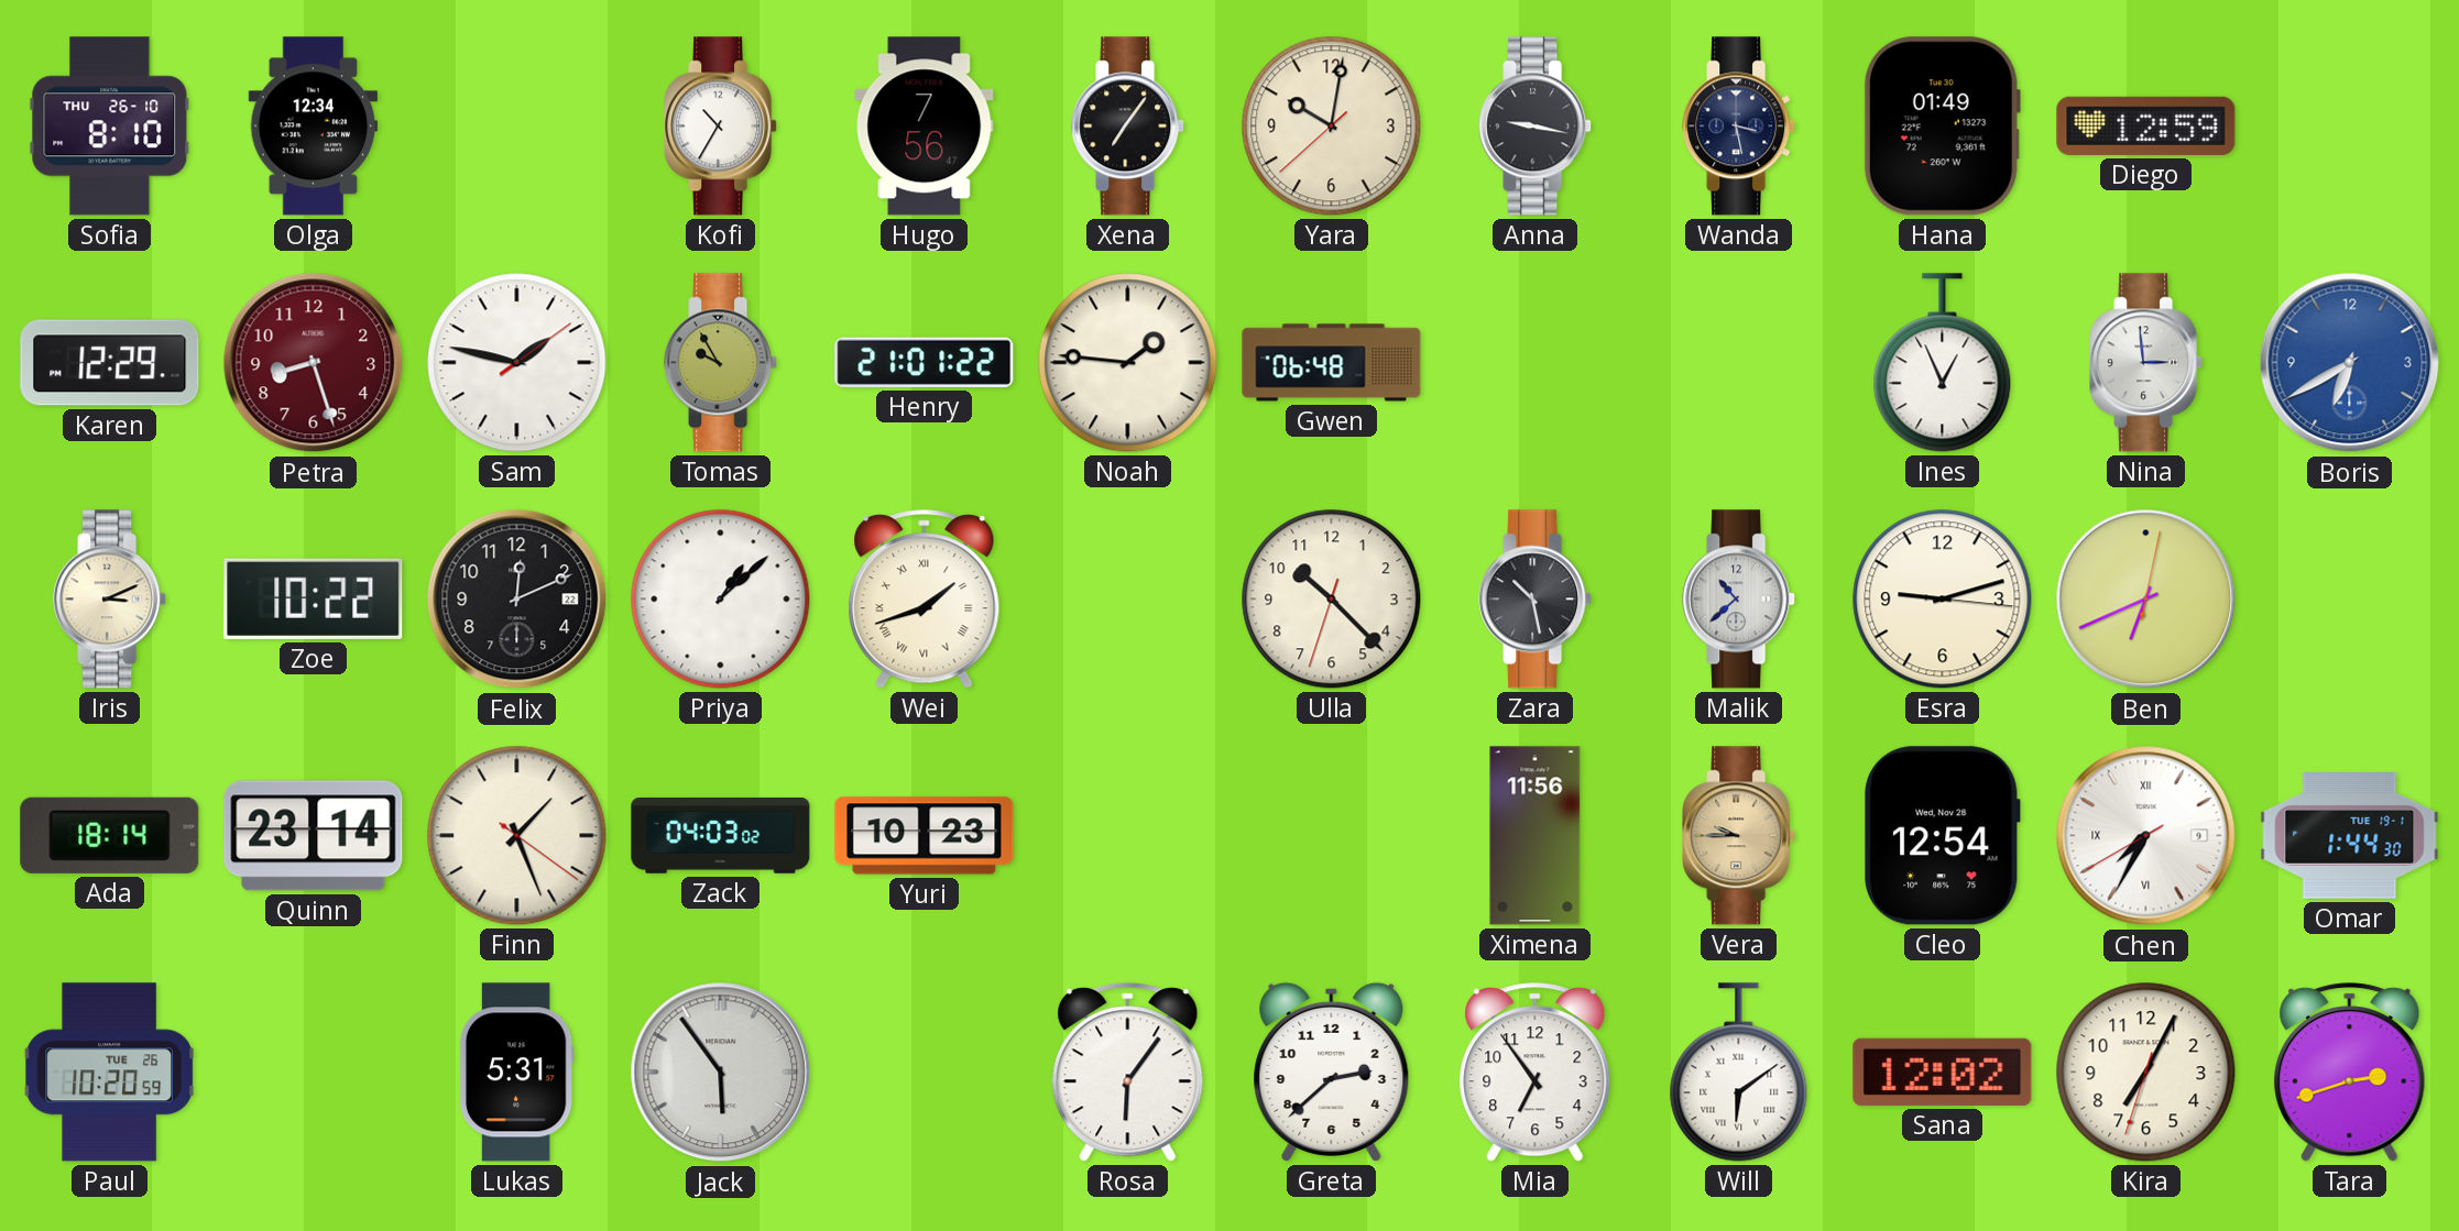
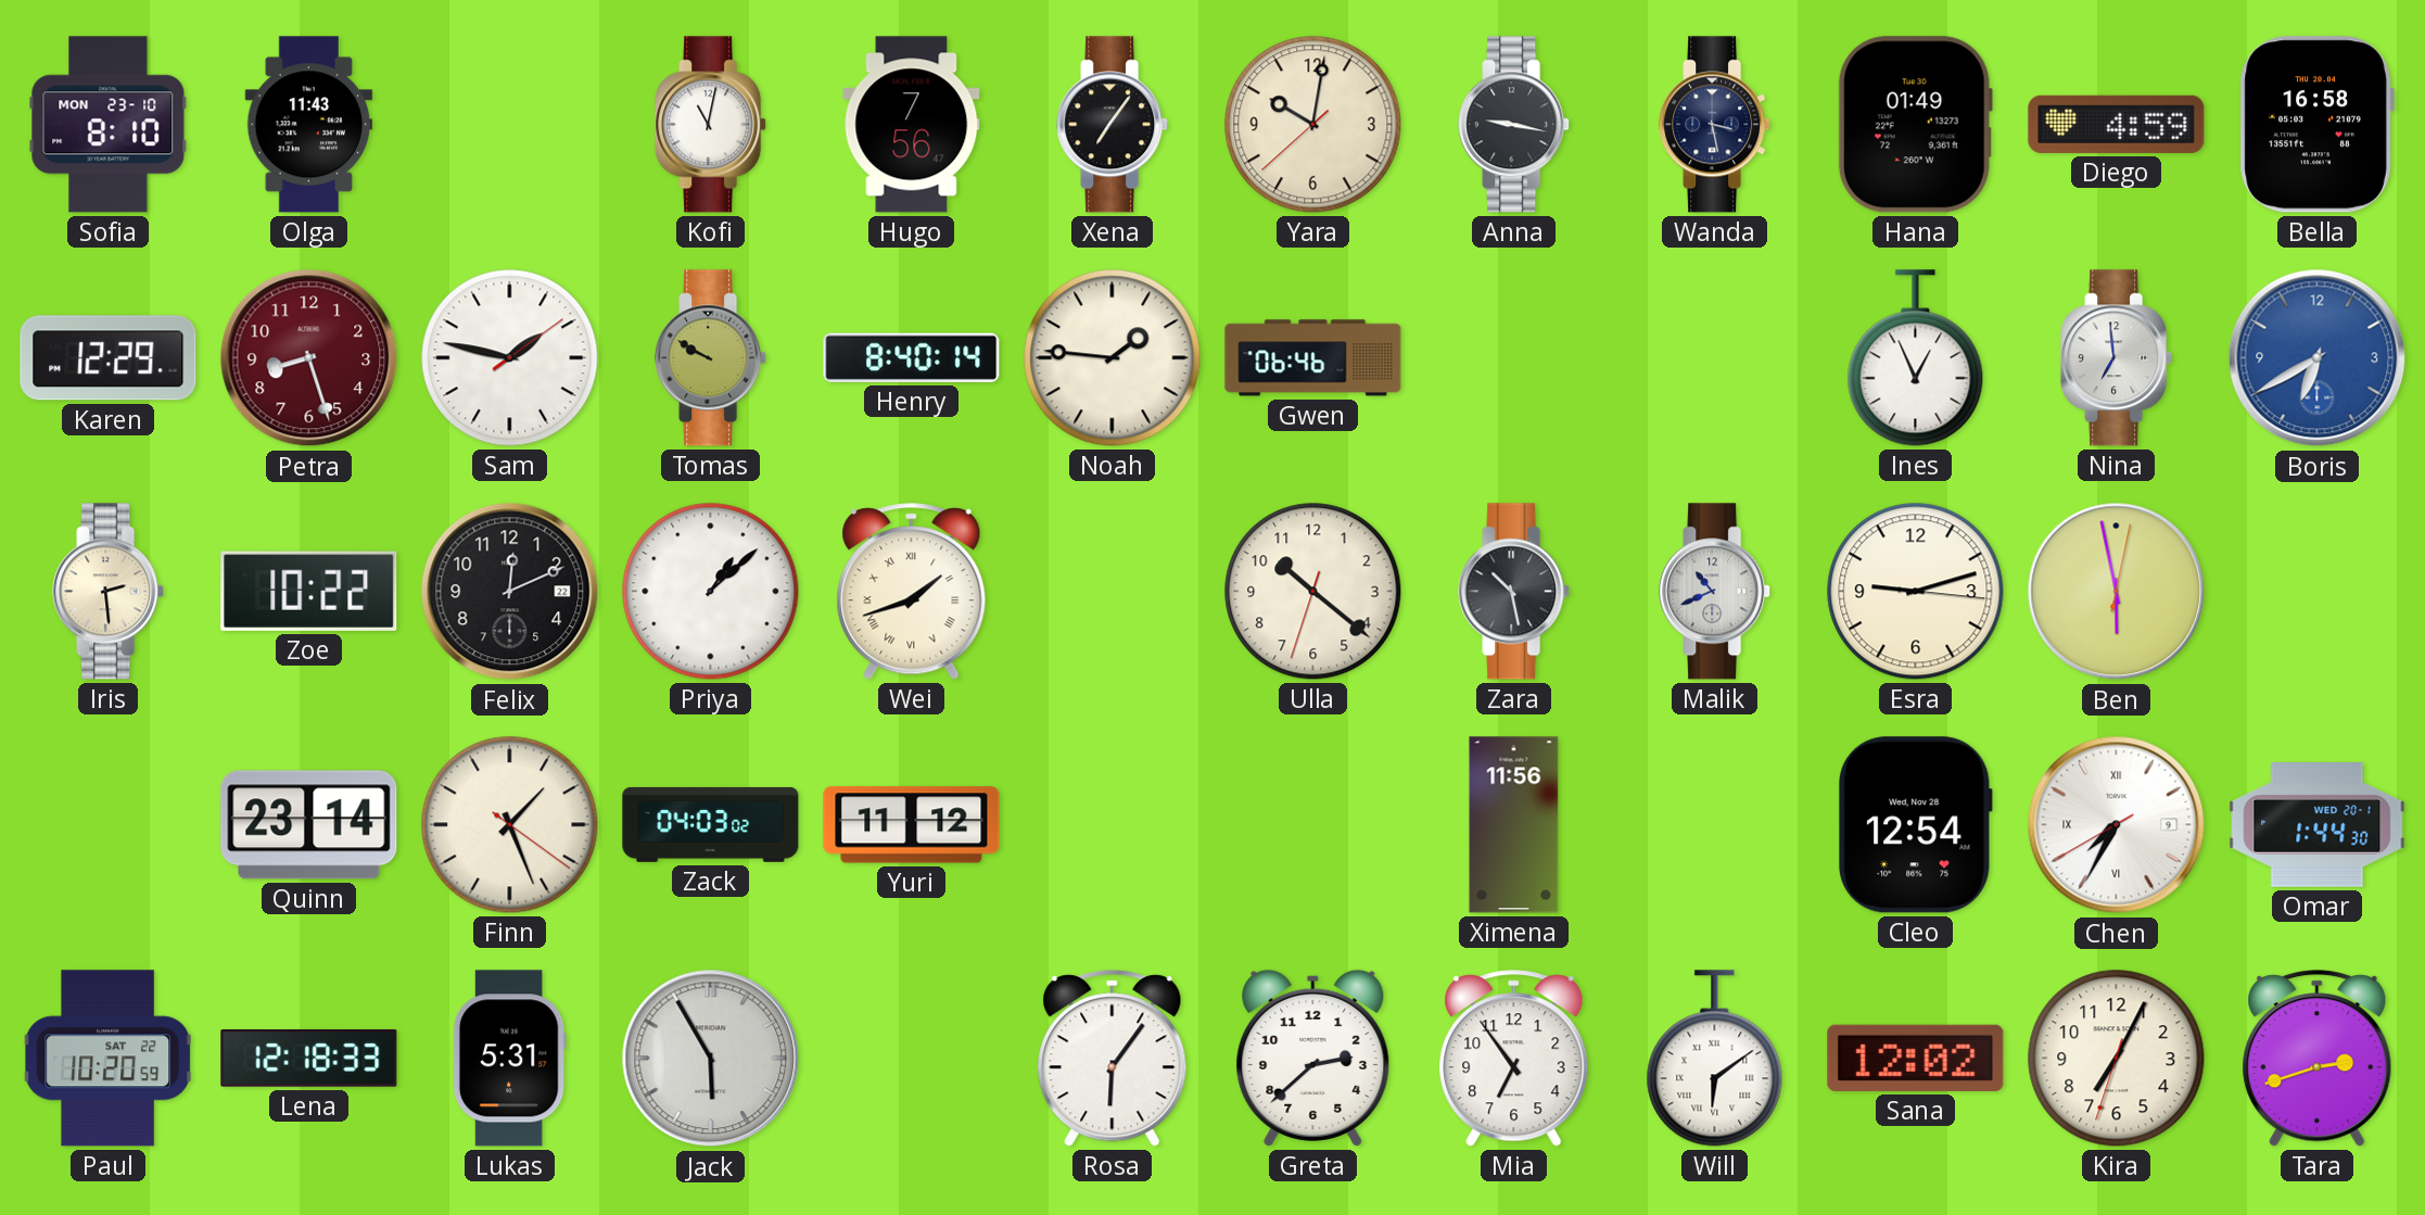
Sofia date: THU 26-10 -> MON 23-10
Olga: 12:34 -> 11:43
Kofi: 10:35 -> 11:02
Diego: 12:59 -> 4:59
Bella: none -> 16:58
Tomas: 9:55 -> 9:50
Henry: 21:01 -> 8:40
Gwen: 06:48 -> 06:46
Nina: 2:59 -> 6:59
Iris: 3:11 -> 2:29
Ulla: 10:22 -> 10:21
Malik: 10:38 -> 10:41
Ben: 6:41 -> 5:58
Ada: 18:14 -> none
Yuri: 10:23 -> 11:12
Vera: 9:45 -> none
Omar date: TUE 19-1 -> WED 20-1
Paul date: TUE 26 -> SAT 22
Lena: none -> 12:18
Jack: 5:54 -> 5:55
